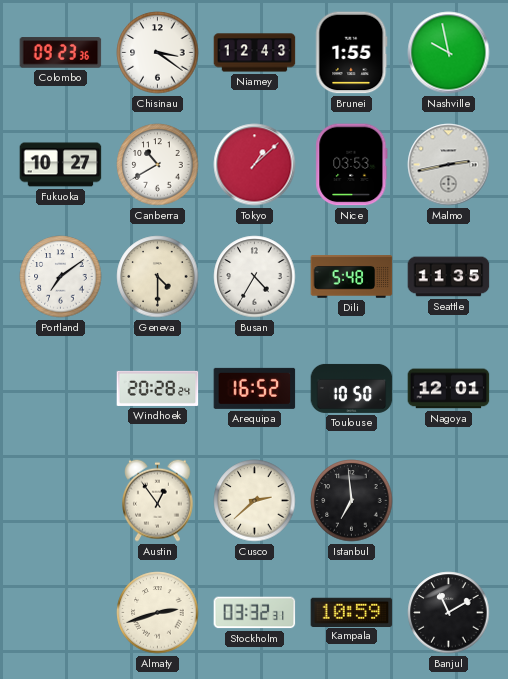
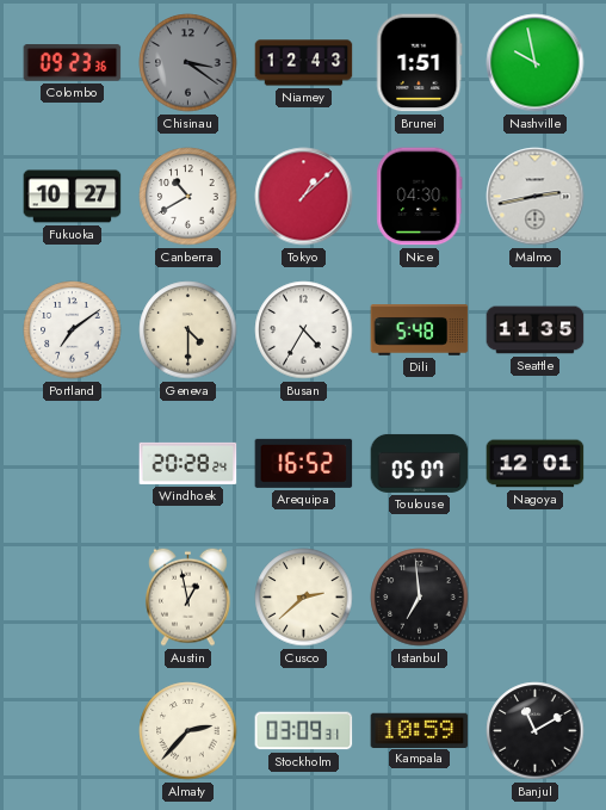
Chisinau dial: white -> grey
Brunei: 1:55 -> 1:51
Nice: 03:53 -> 04:30
Toulouse: 10:50 -> 05:07
Austin: 12:54 -> 12:58
Almaty: 2:42 -> 2:37
Stockholm: 03:32 -> 03:09
